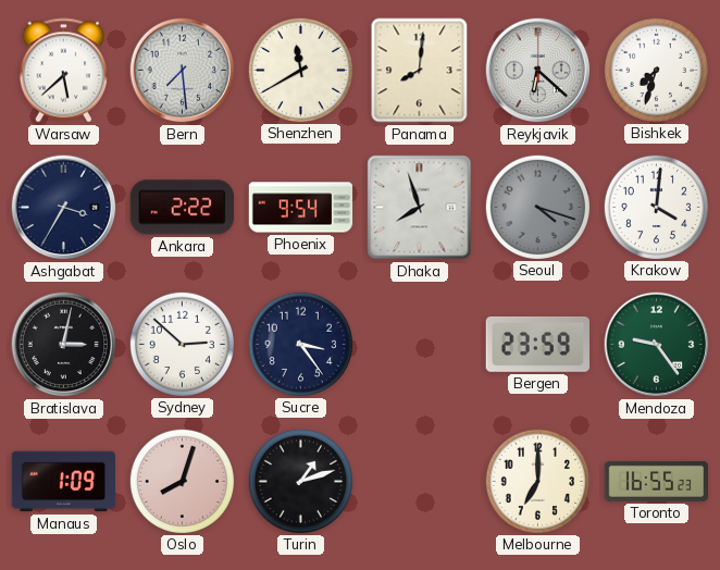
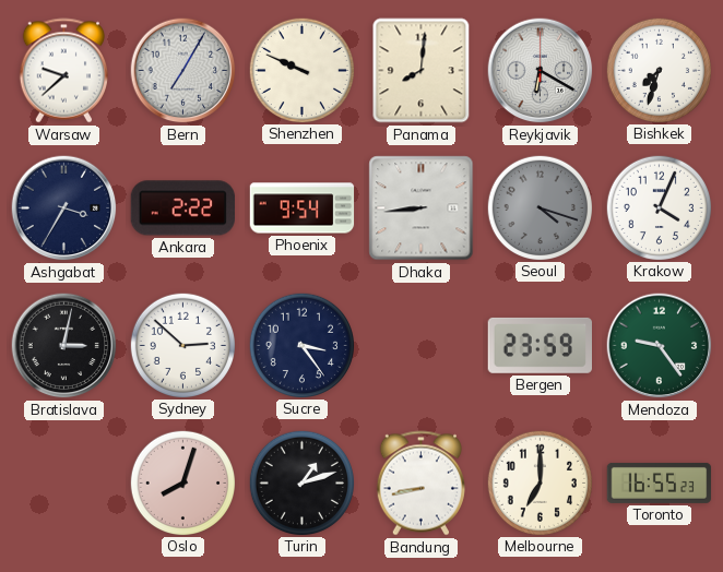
Warsaw: 5:38 -> 9:38
Bern: 7:29 -> 7:05
Shenzhen: 11:40 -> 9:49
Reykjavik: 6:22 -> 6:20
Dhaka: 7:57 -> 8:44
Krakow: 4:01 -> 4:04
Manaus: 1:09 -> none
Bandung: none -> 8:43
